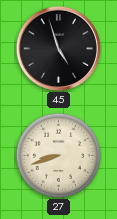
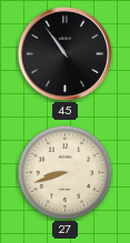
45: 4:57 -> 10:54
